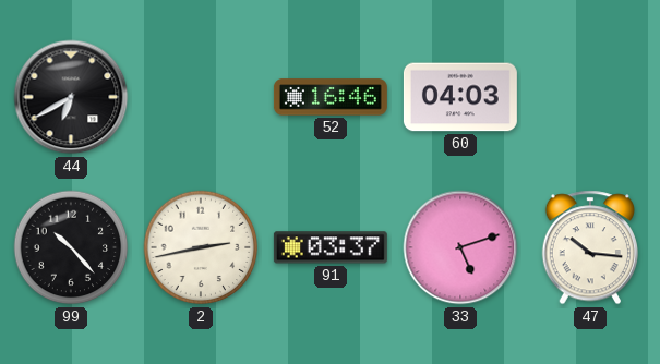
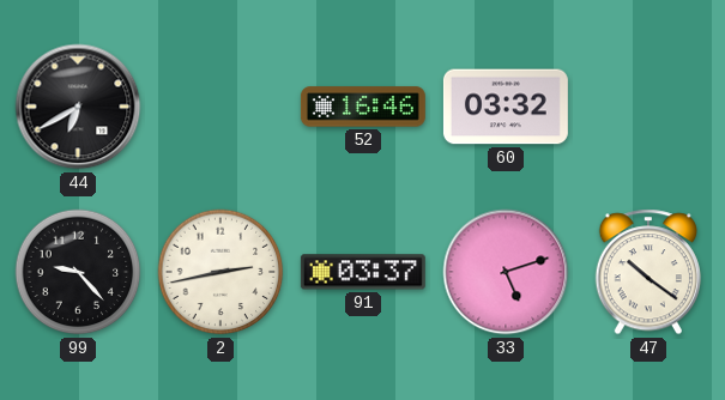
60: 04:03 -> 03:32
99: 10:23 -> 9:23
47: 10:16 -> 10:21
